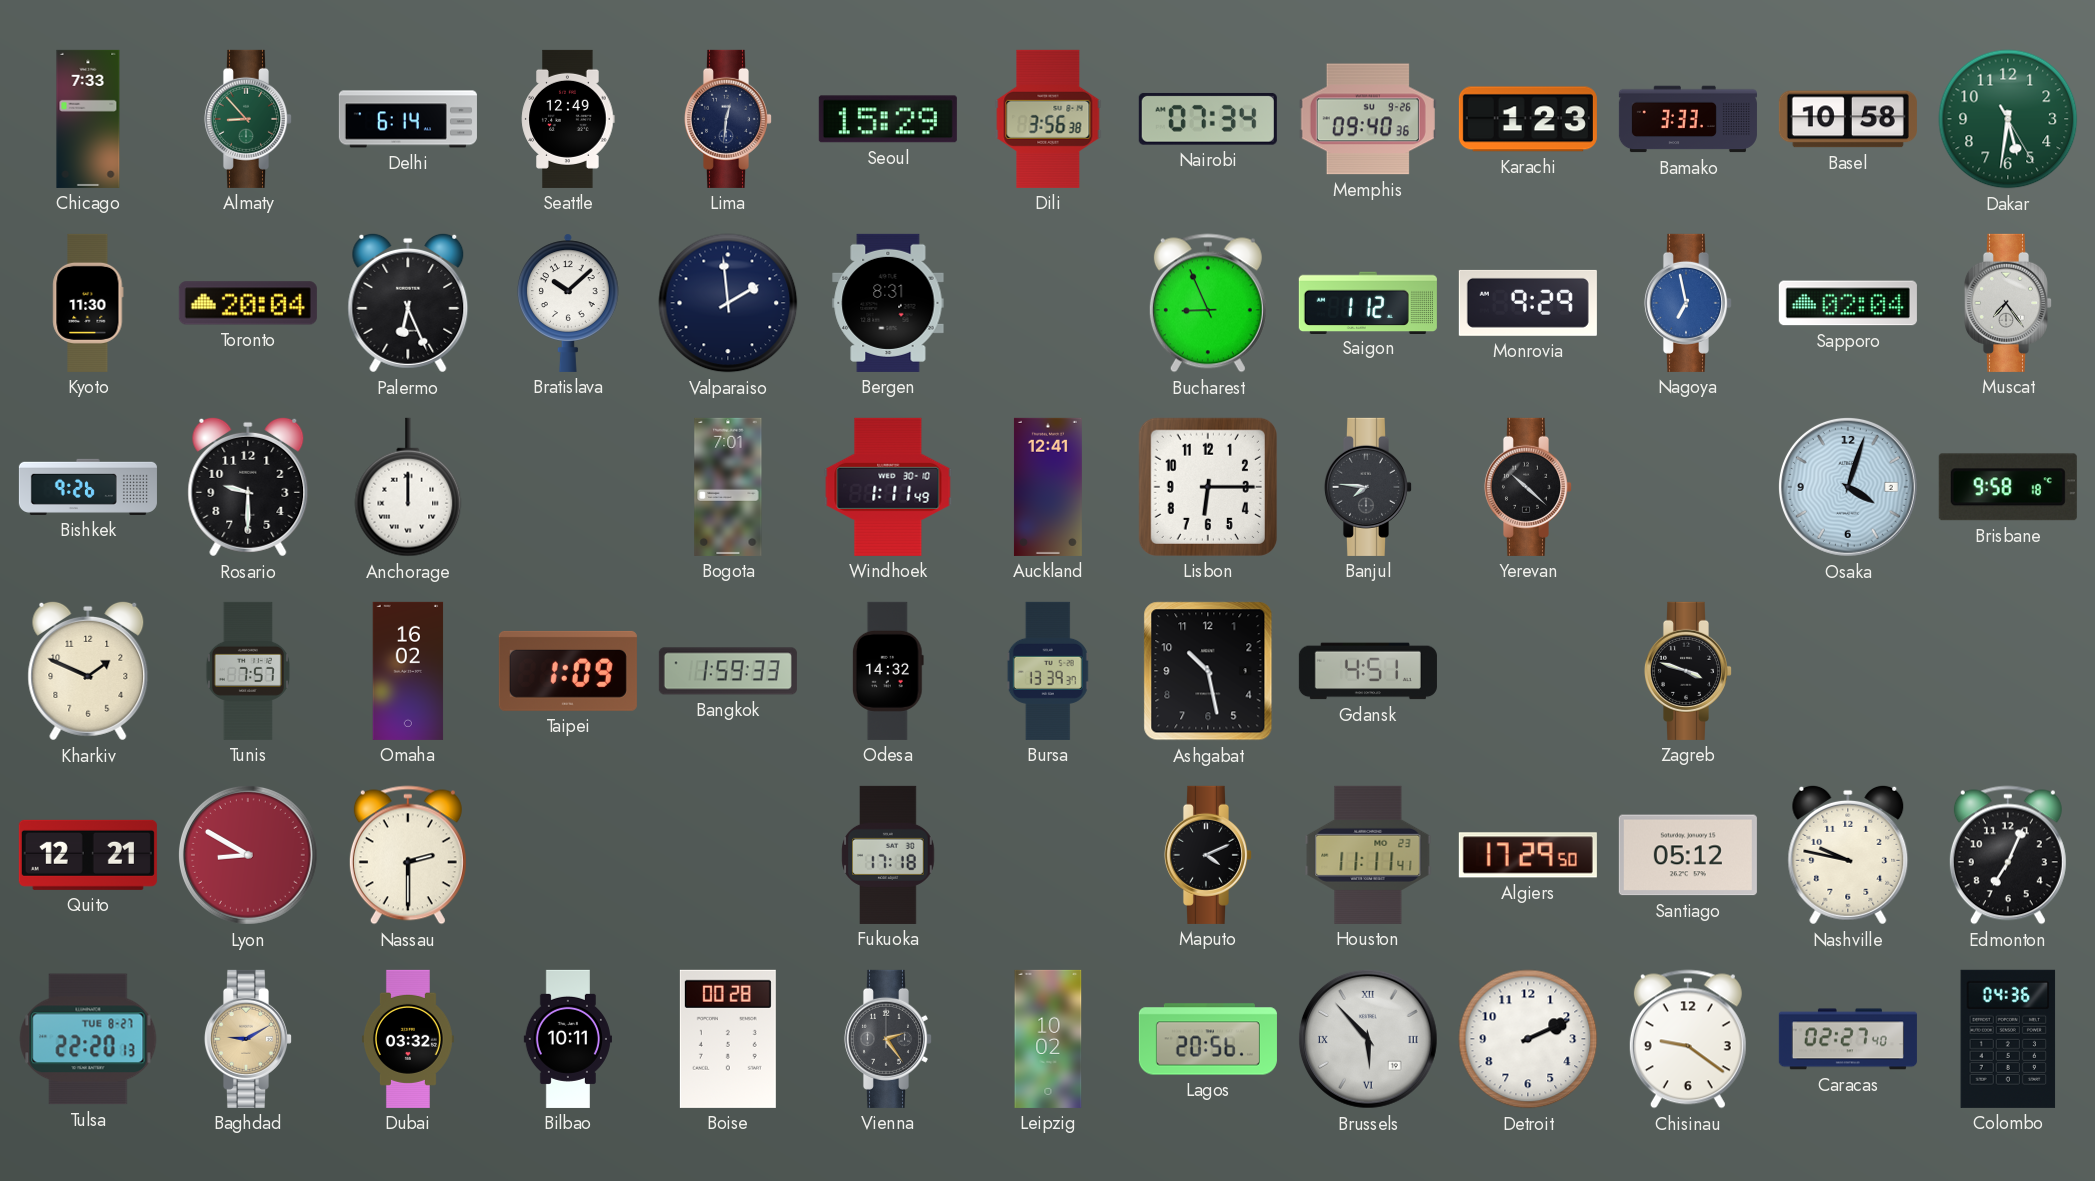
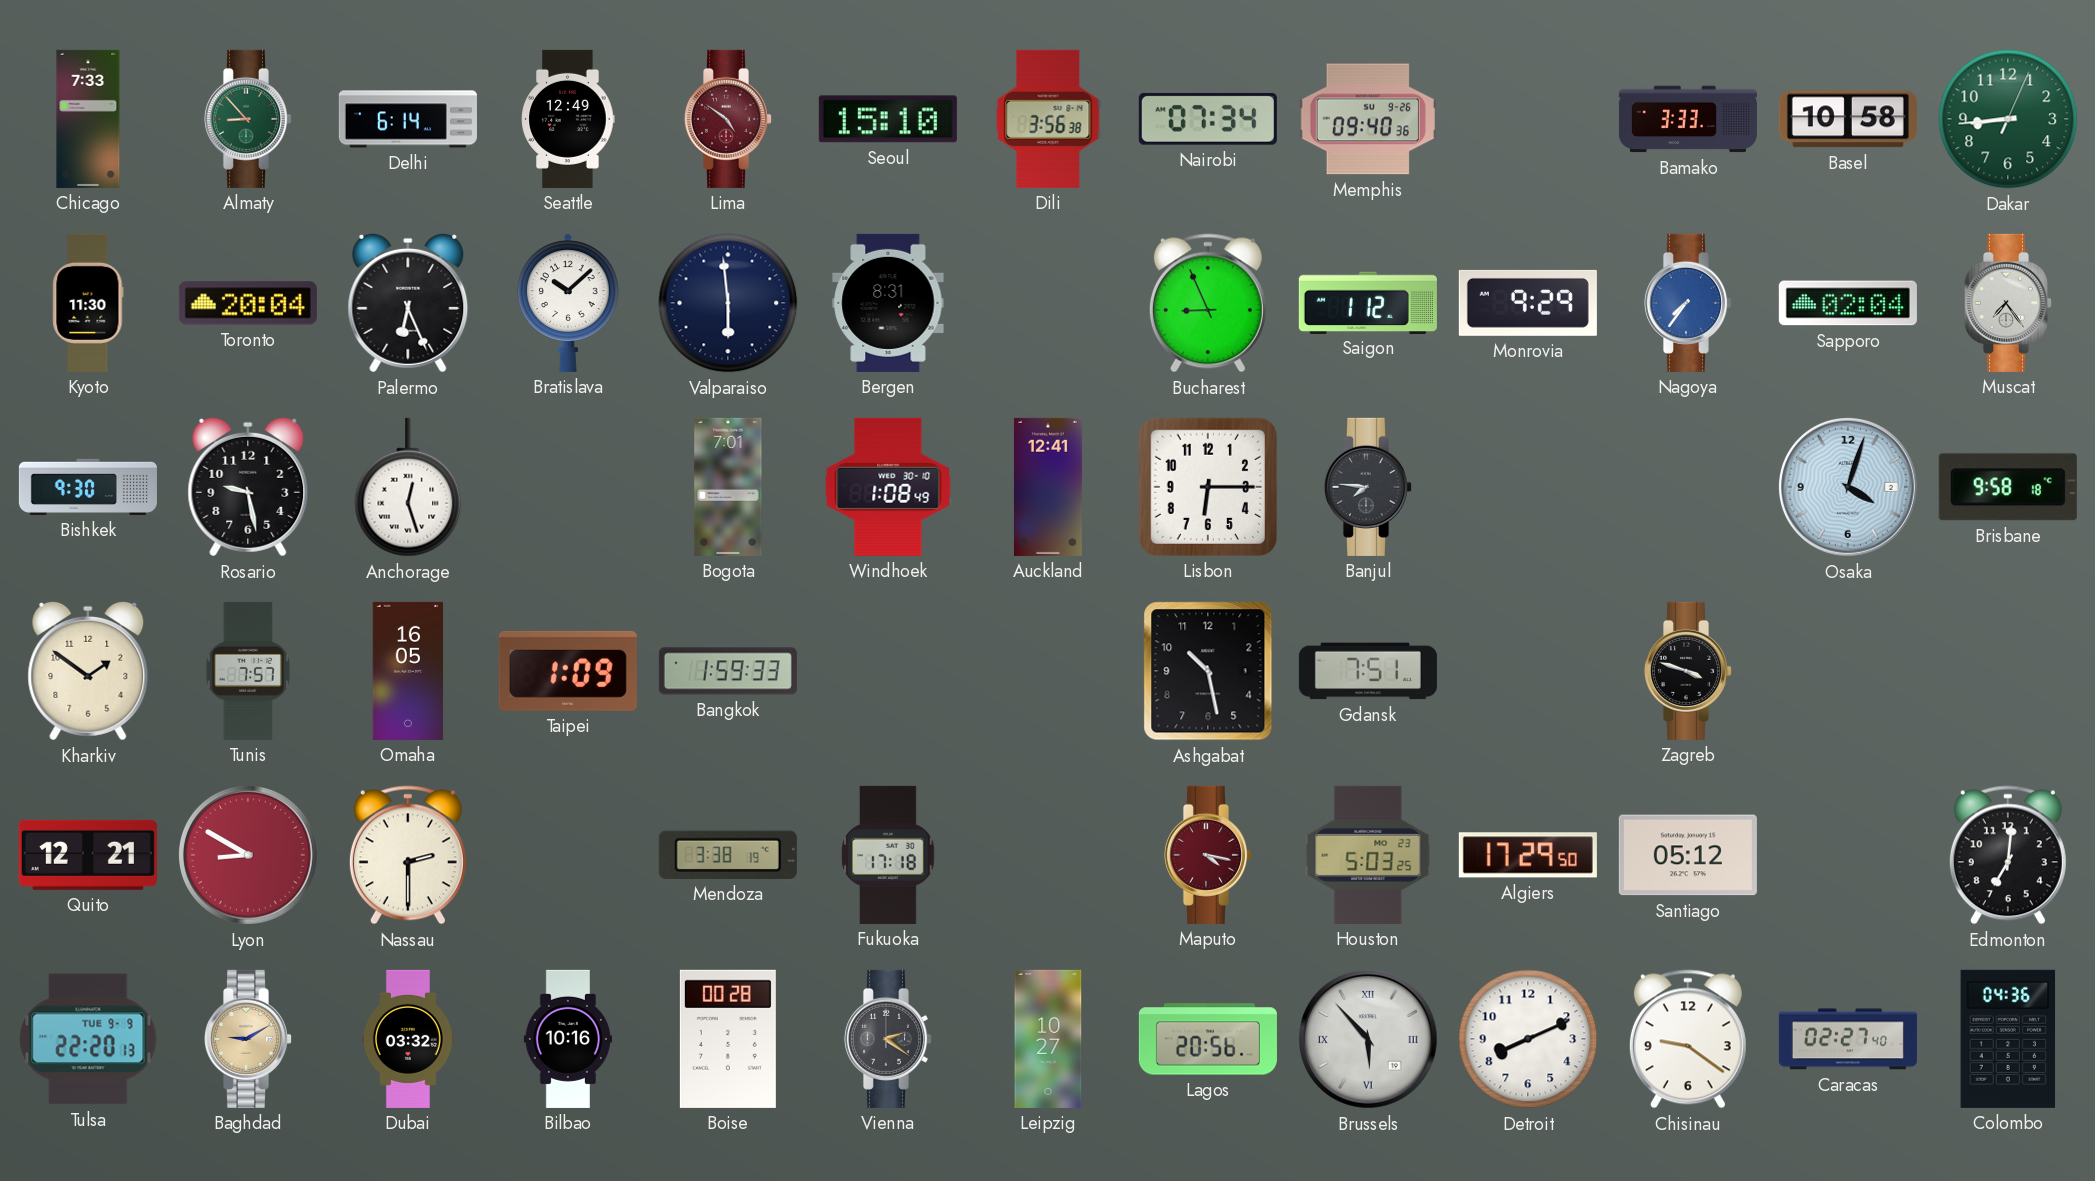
Lima: 12:31 -> 4:51
Lima dial: navy -> burgundy
Seoul: 15:29 -> 15:10
Karachi: 1:23 -> none
Dakar: 5:31 -> 8:44
Valparaiso: 1:59 -> 5:59
Nagoya: 6:58 -> 7:36
Bishkek: 9:26 -> 9:30
Rosario: 9:30 -> 9:28
Anchorage: 12:00 -> 12:27
Windhoek: 1:11 -> 1:08
Yerevan: 10:22 -> none
Kharkiv: 1:49 -> 1:51
Omaha: 16:02 -> 16:05
Odesa: 14:32 -> none
Bursa: 13:39 -> none
Gdansk: 4:51 -> 7:51
Mendoza: none -> 3:38
Maputo: 4:11 -> 4:17
Maputo dial: black -> burgundy
Houston: 11:11 -> 5:03
Nashville: 9:47 -> none
Edmonton: 7:04 -> 7:01
Tulsa date: TUE 8-27 -> TUE 9-9
Bilbao: 10:11 -> 10:16
Vienna: 2:24 -> 2:21
Leipzig: 10:02 -> 10:27
Detroit: 2:11 -> 8:11
